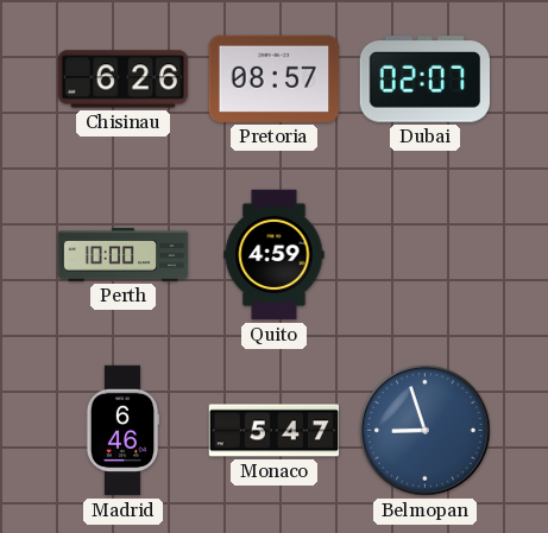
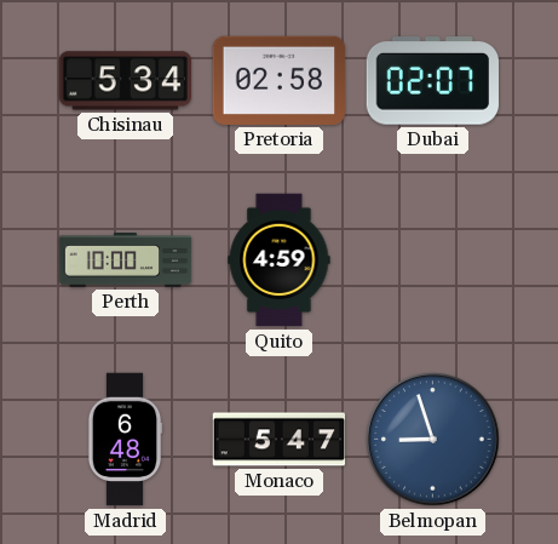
Chisinau: 6:26 -> 5:34
Pretoria: 08:57 -> 02:58
Madrid: 6:46 -> 6:48
